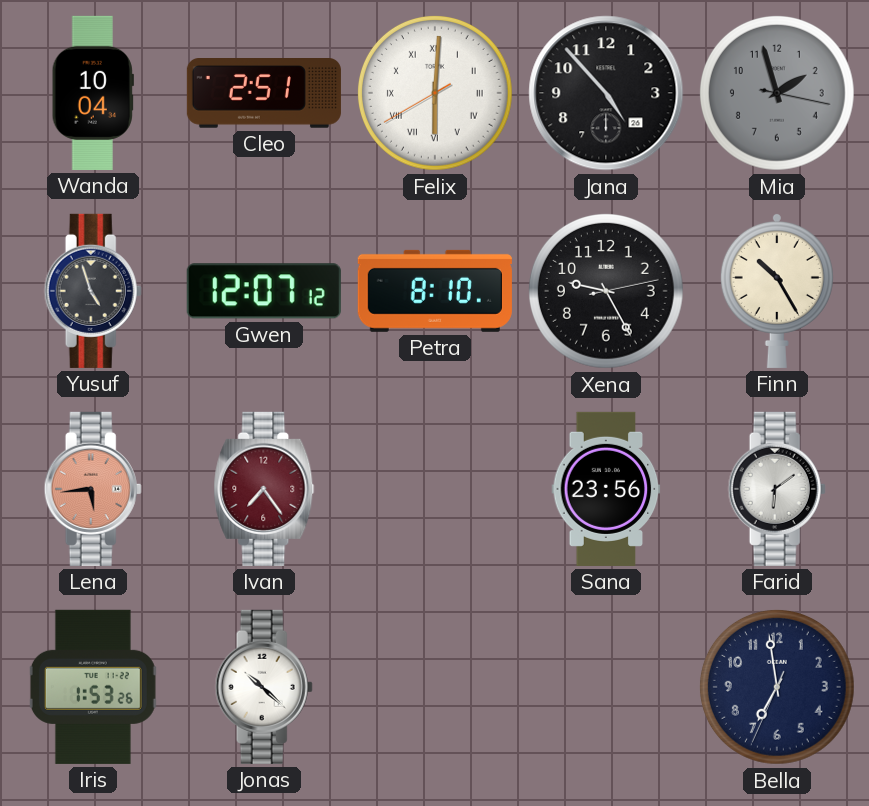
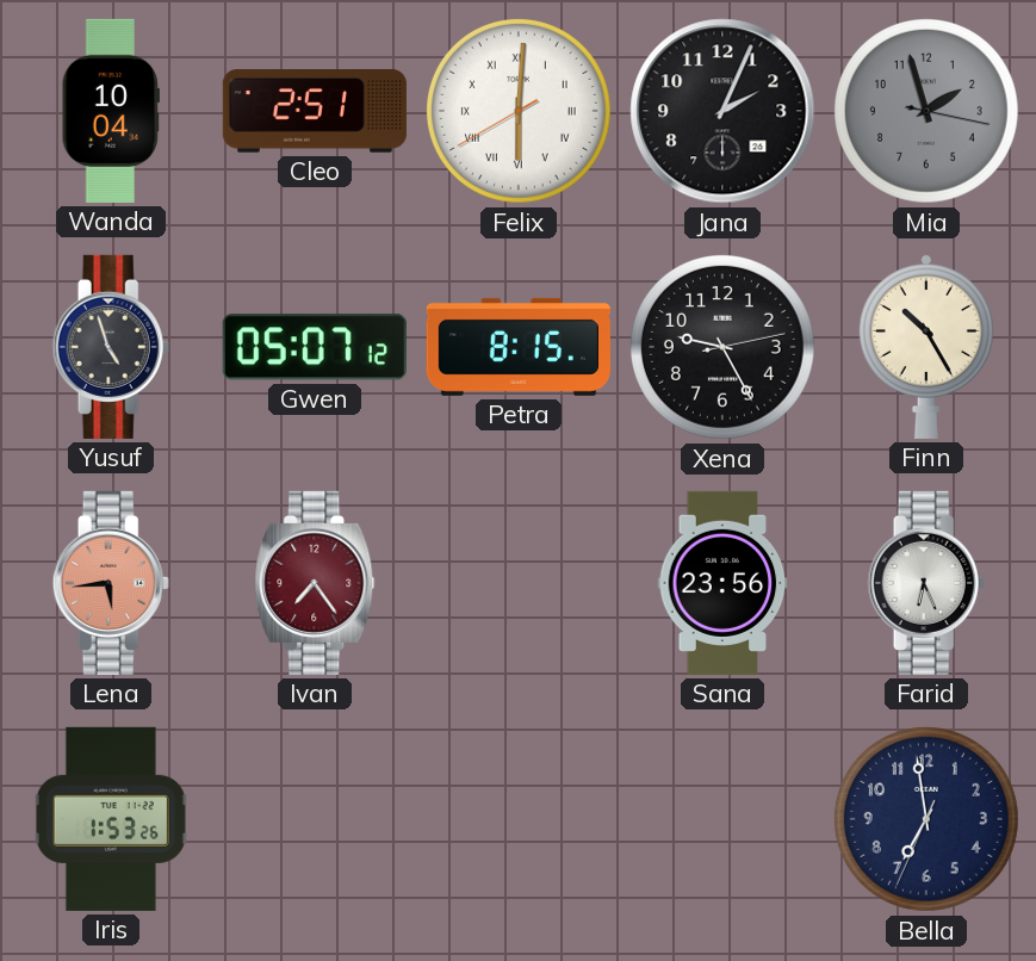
Jana: 4:53 -> 2:04
Gwen: 12:07 -> 05:07
Petra: 8:10 -> 8:15
Farid: 6:09 -> 6:26
Jonas: 10:22 -> none
